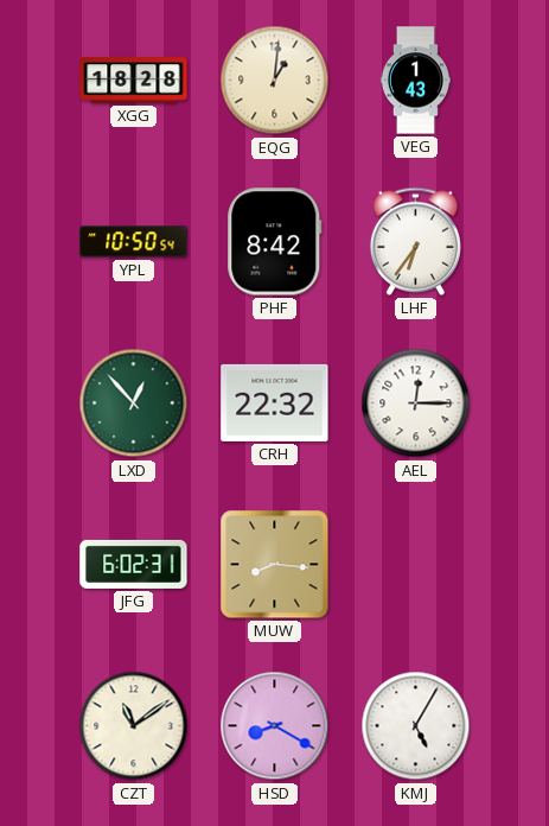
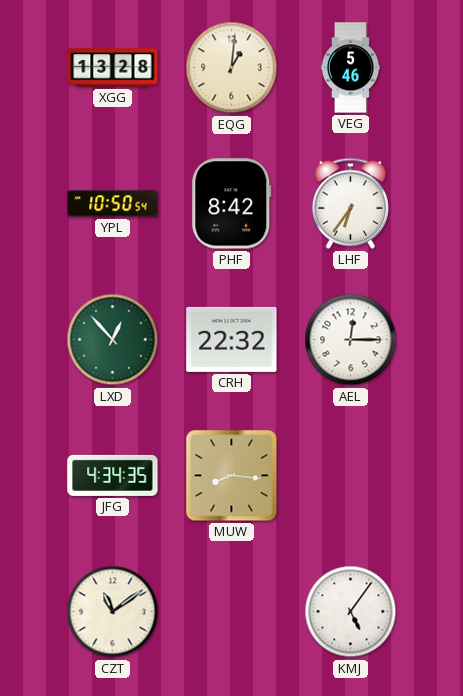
XGG: 18:28 -> 13:28
VEG: 1:43 -> 5:46
JFG: 6:02 -> 4:34
HSD: 8:20 -> none
KMJ: 5:05 -> 5:06
